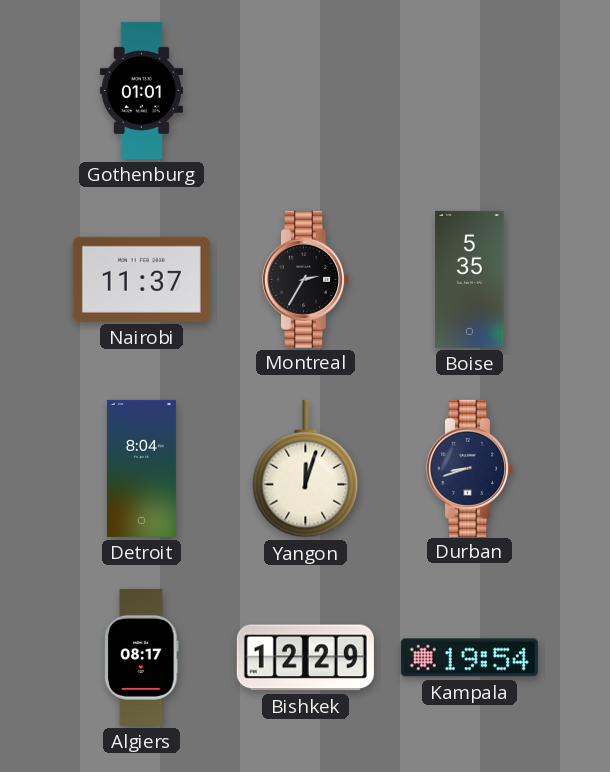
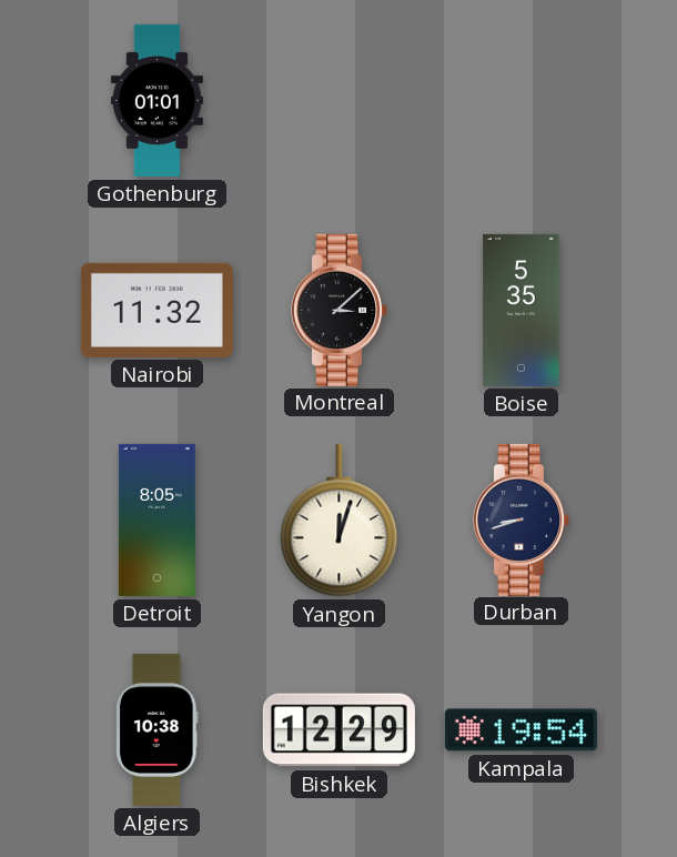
Nairobi: 11:37 -> 11:32
Montreal: 2:35 -> 3:08
Detroit: 8:04 -> 8:05
Algiers: 08:17 -> 10:38
